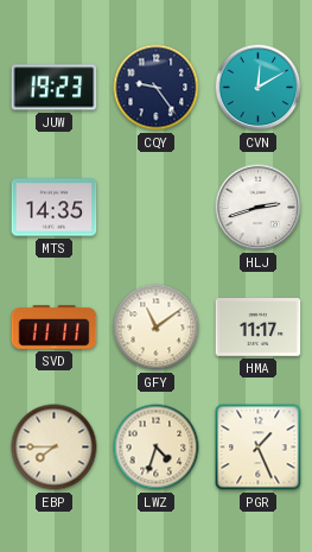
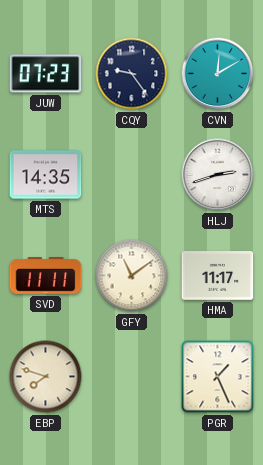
JUW: 19:23 -> 07:23
EBP: 7:45 -> 7:48
LWZ: 4:33 -> none
